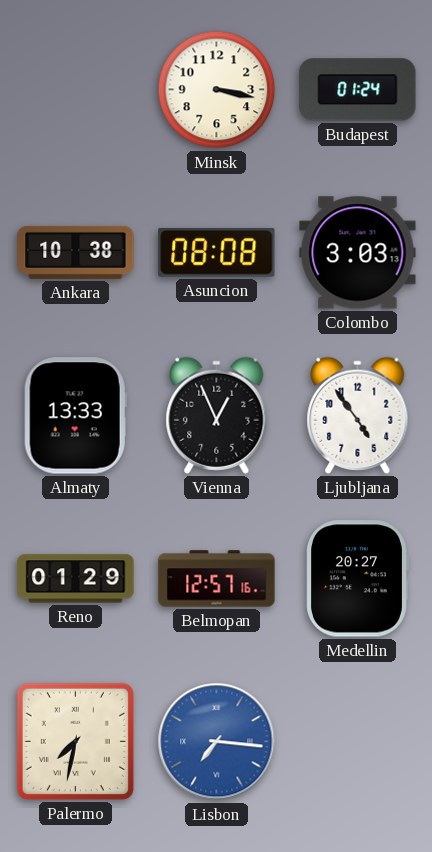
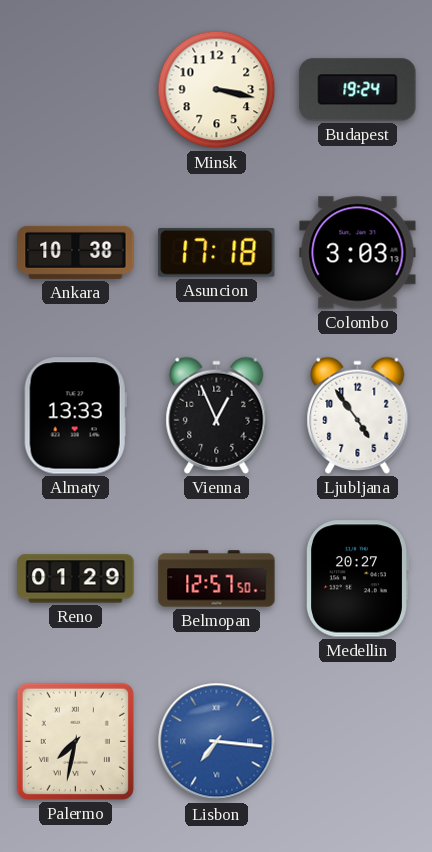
Budapest: 01:24 -> 19:24
Asuncion: 08:08 -> 17:18
Belmopan: 12:57:16 -> 12:57:50
